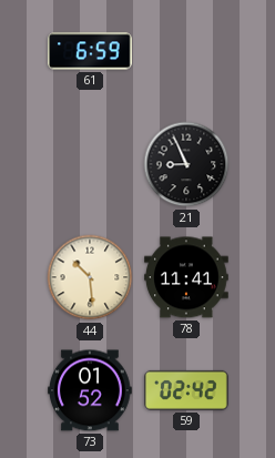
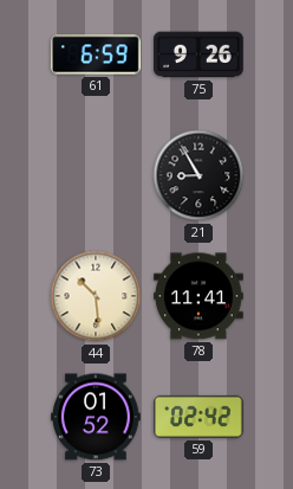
75: none -> 9:26
21: 8:56 -> 8:55
